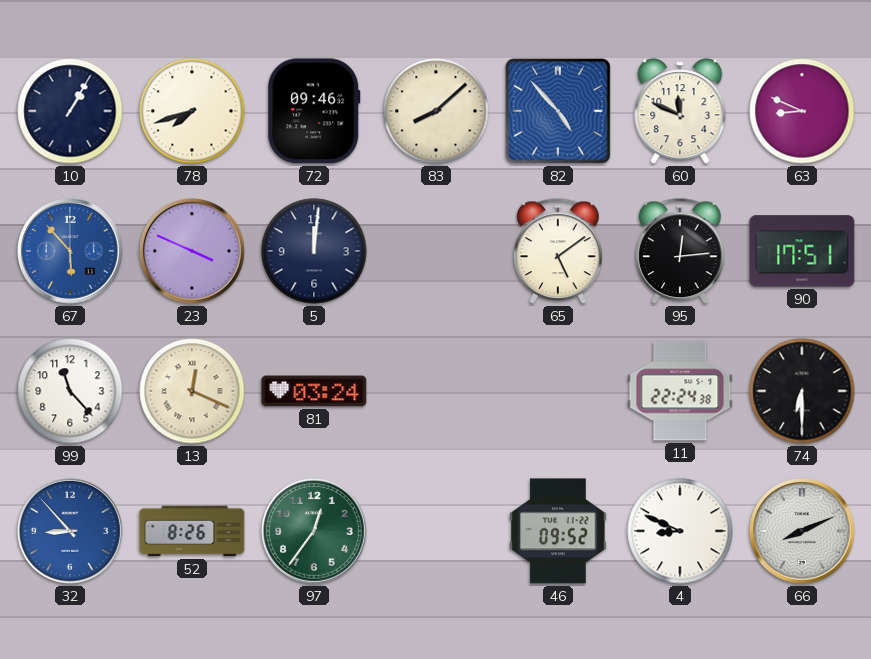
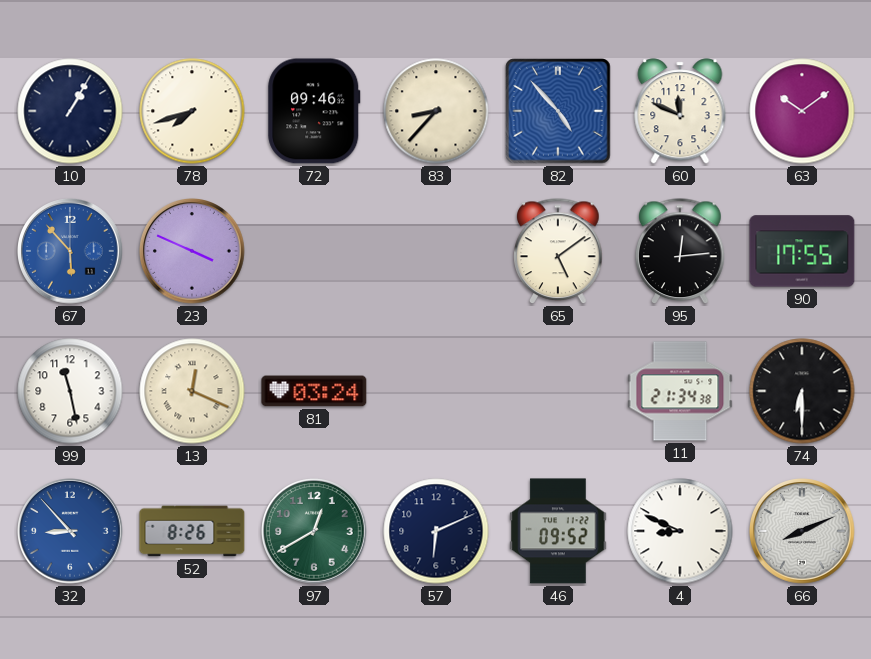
83: 8:08 -> 8:37
63: 8:49 -> 10:09
5: 12:01 -> none
90: 17:51 -> 17:55
99: 11:23 -> 11:28
11: 22:24 -> 21:34
97: 12:36 -> 12:40
57: none -> 6:11
